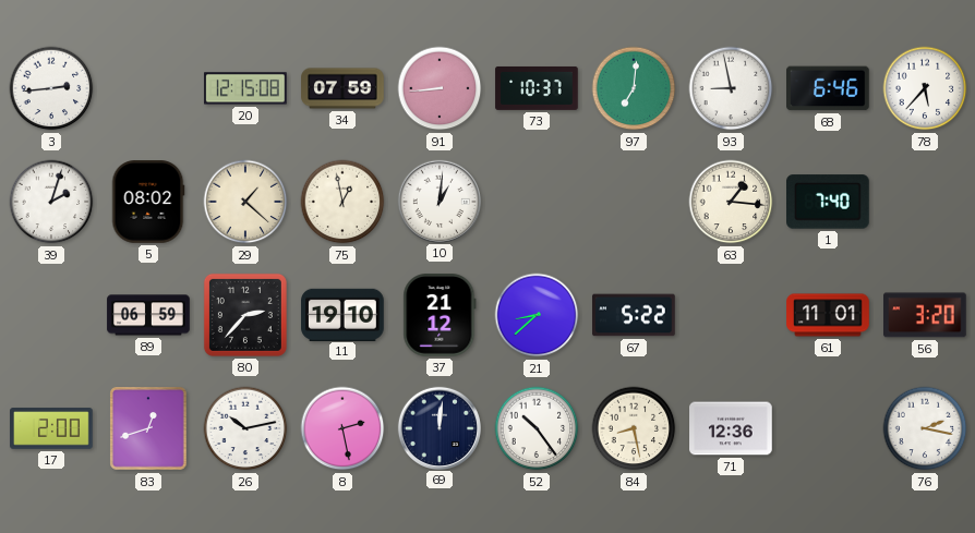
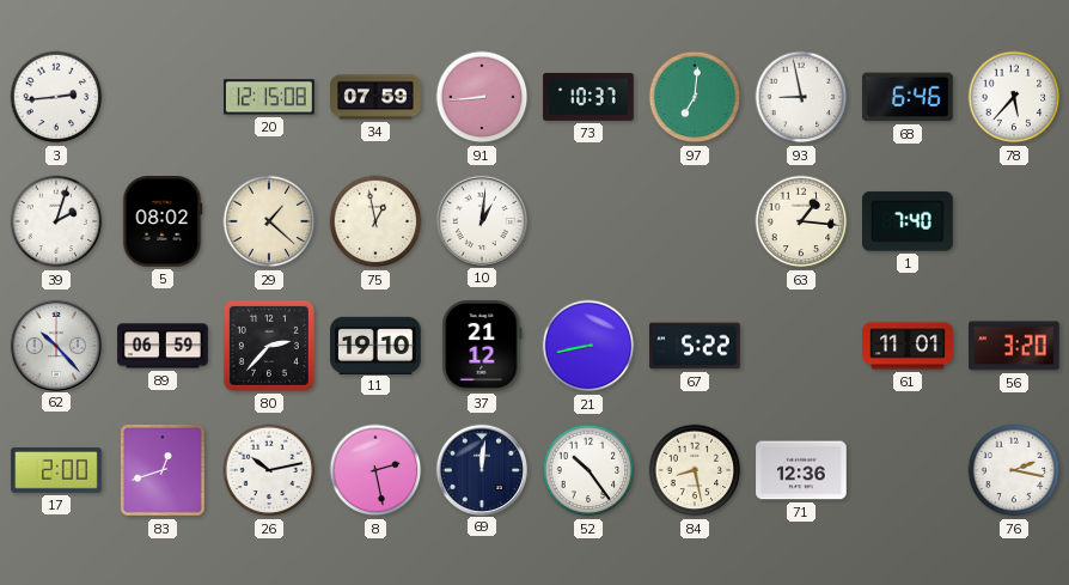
62: none -> 10:23
21: 8:38 -> 8:43
